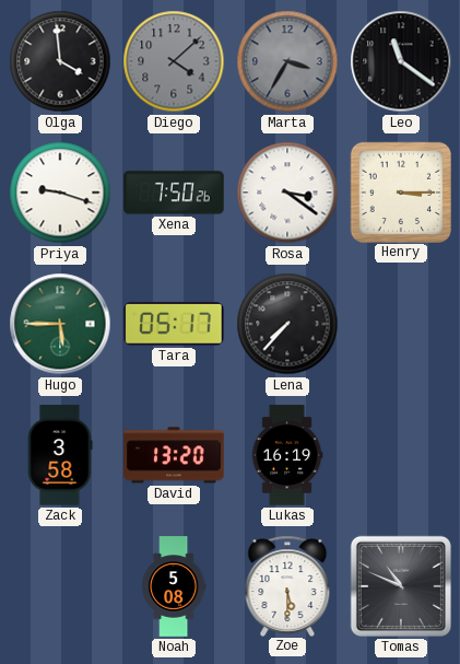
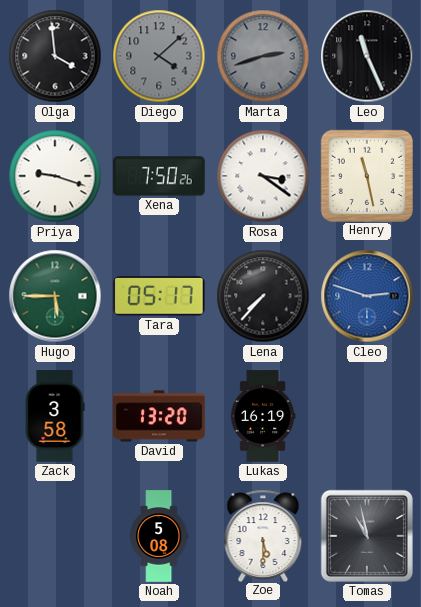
Marta: 3:35 -> 2:42
Leo: 11:21 -> 11:26
Henry: 3:15 -> 11:28
Cleo: none -> 2:48
Tomas: 10:49 -> 10:58
